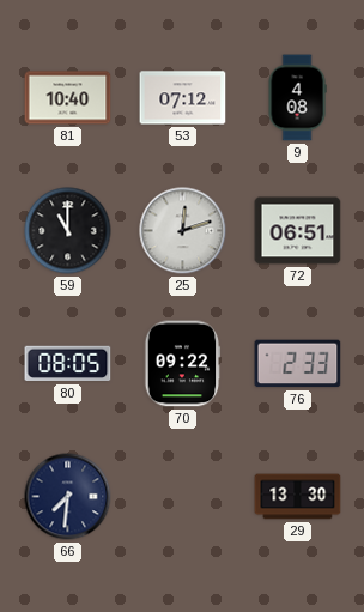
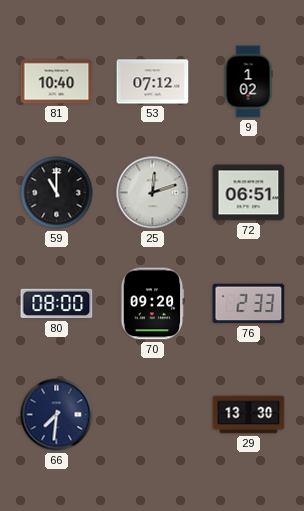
9: 4:08 -> 1:02
80: 08:05 -> 08:00
70: 09:22 -> 09:20
